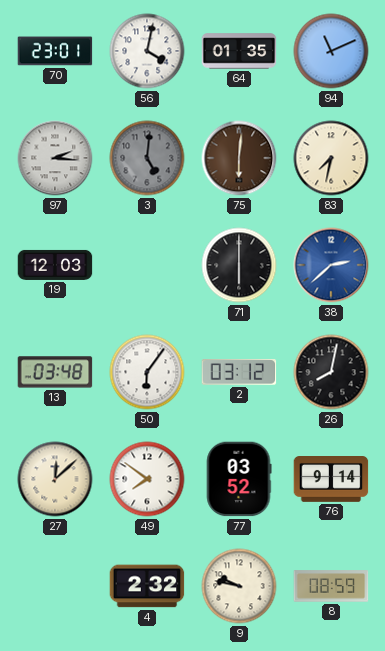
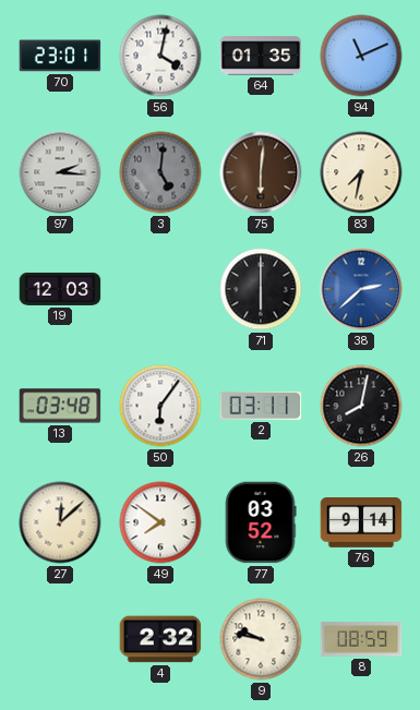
2: 03:12 -> 03:11
